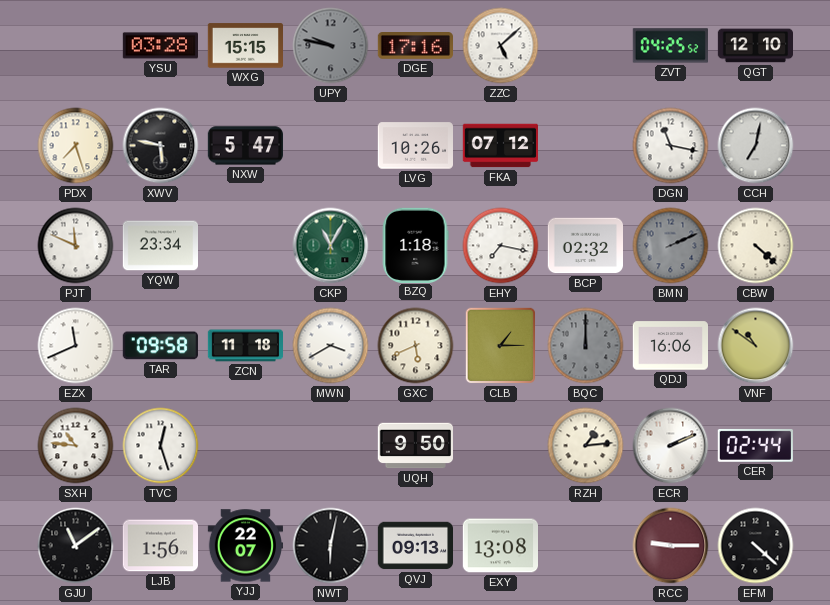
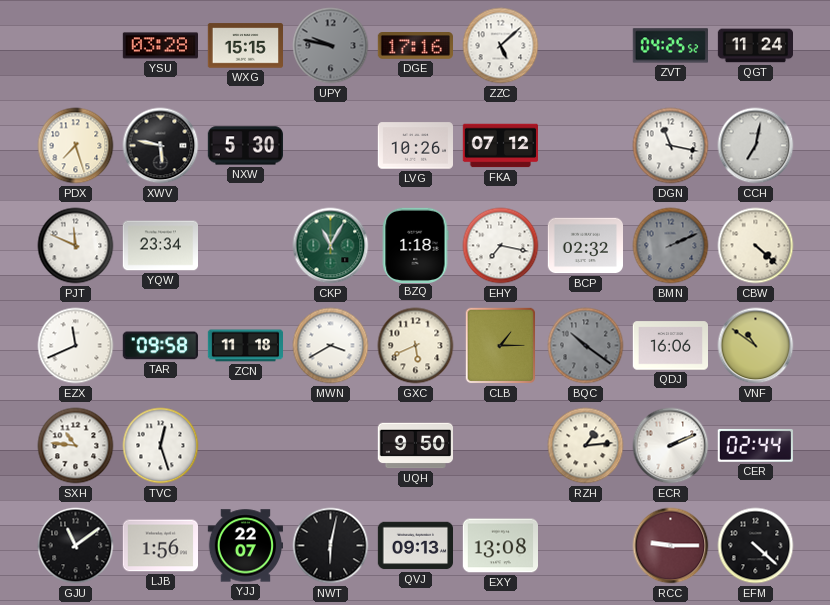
QGT: 12:10 -> 11:24
NXW: 5:47 -> 5:30
BQC: 12:00 -> 10:21
